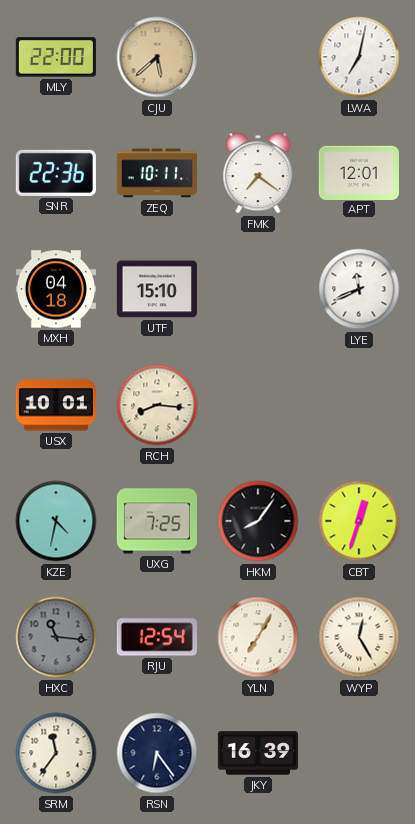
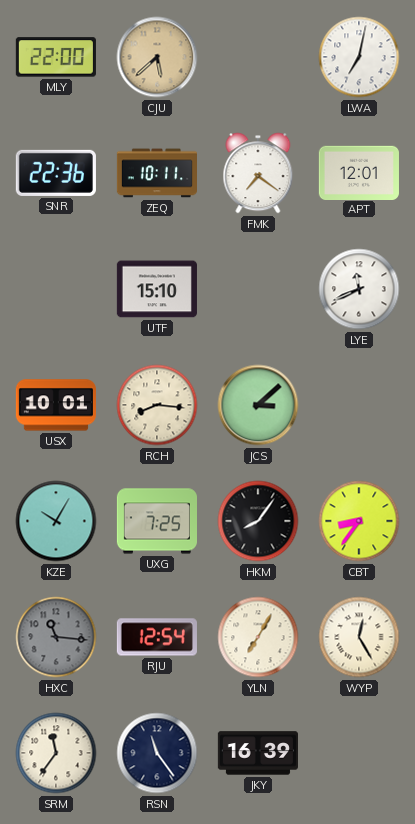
MXH: 04:18 -> none
JCS: none -> 3:08
KZE: 4:32 -> 10:05
CBT: 12:33 -> 8:36
RSN: 6:24 -> 11:24
